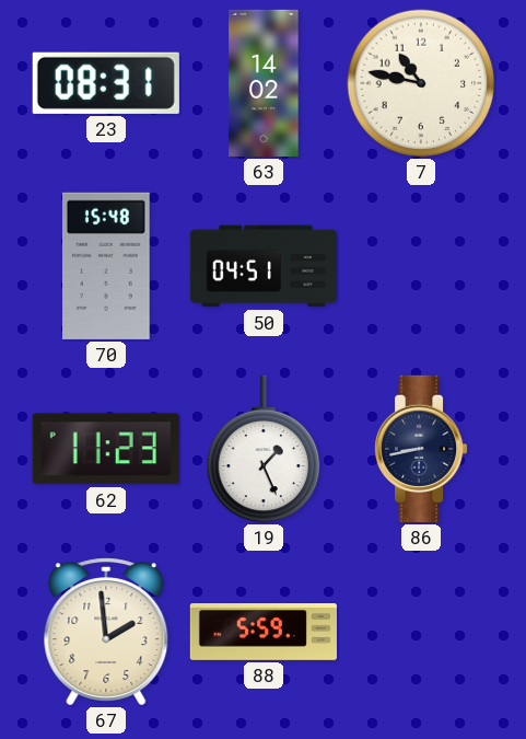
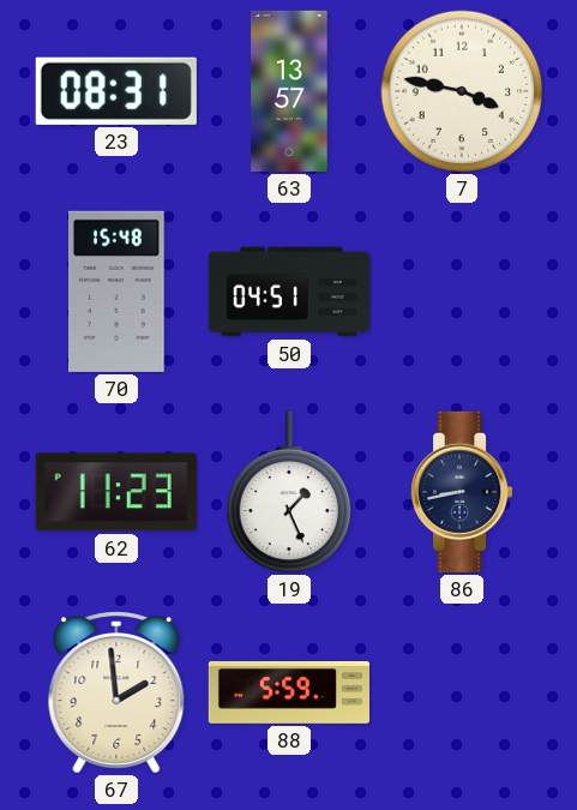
63: 14:02 -> 13:57
7: 10:47 -> 3:47
